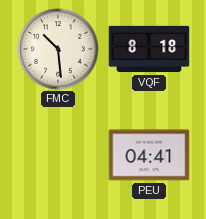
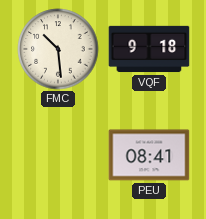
VQF: 8:18 -> 9:18
PEU: 04:41 -> 08:41
